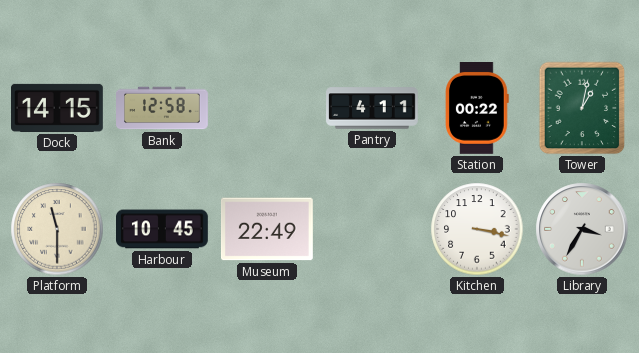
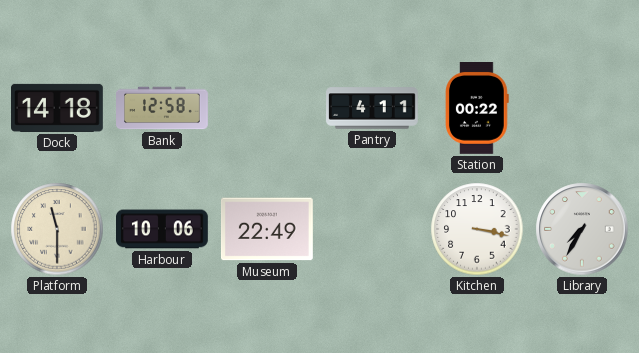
Dock: 14:15 -> 14:18
Tower: 1:02 -> none
Harbour: 10:45 -> 10:06
Library: 3:35 -> 7:35
